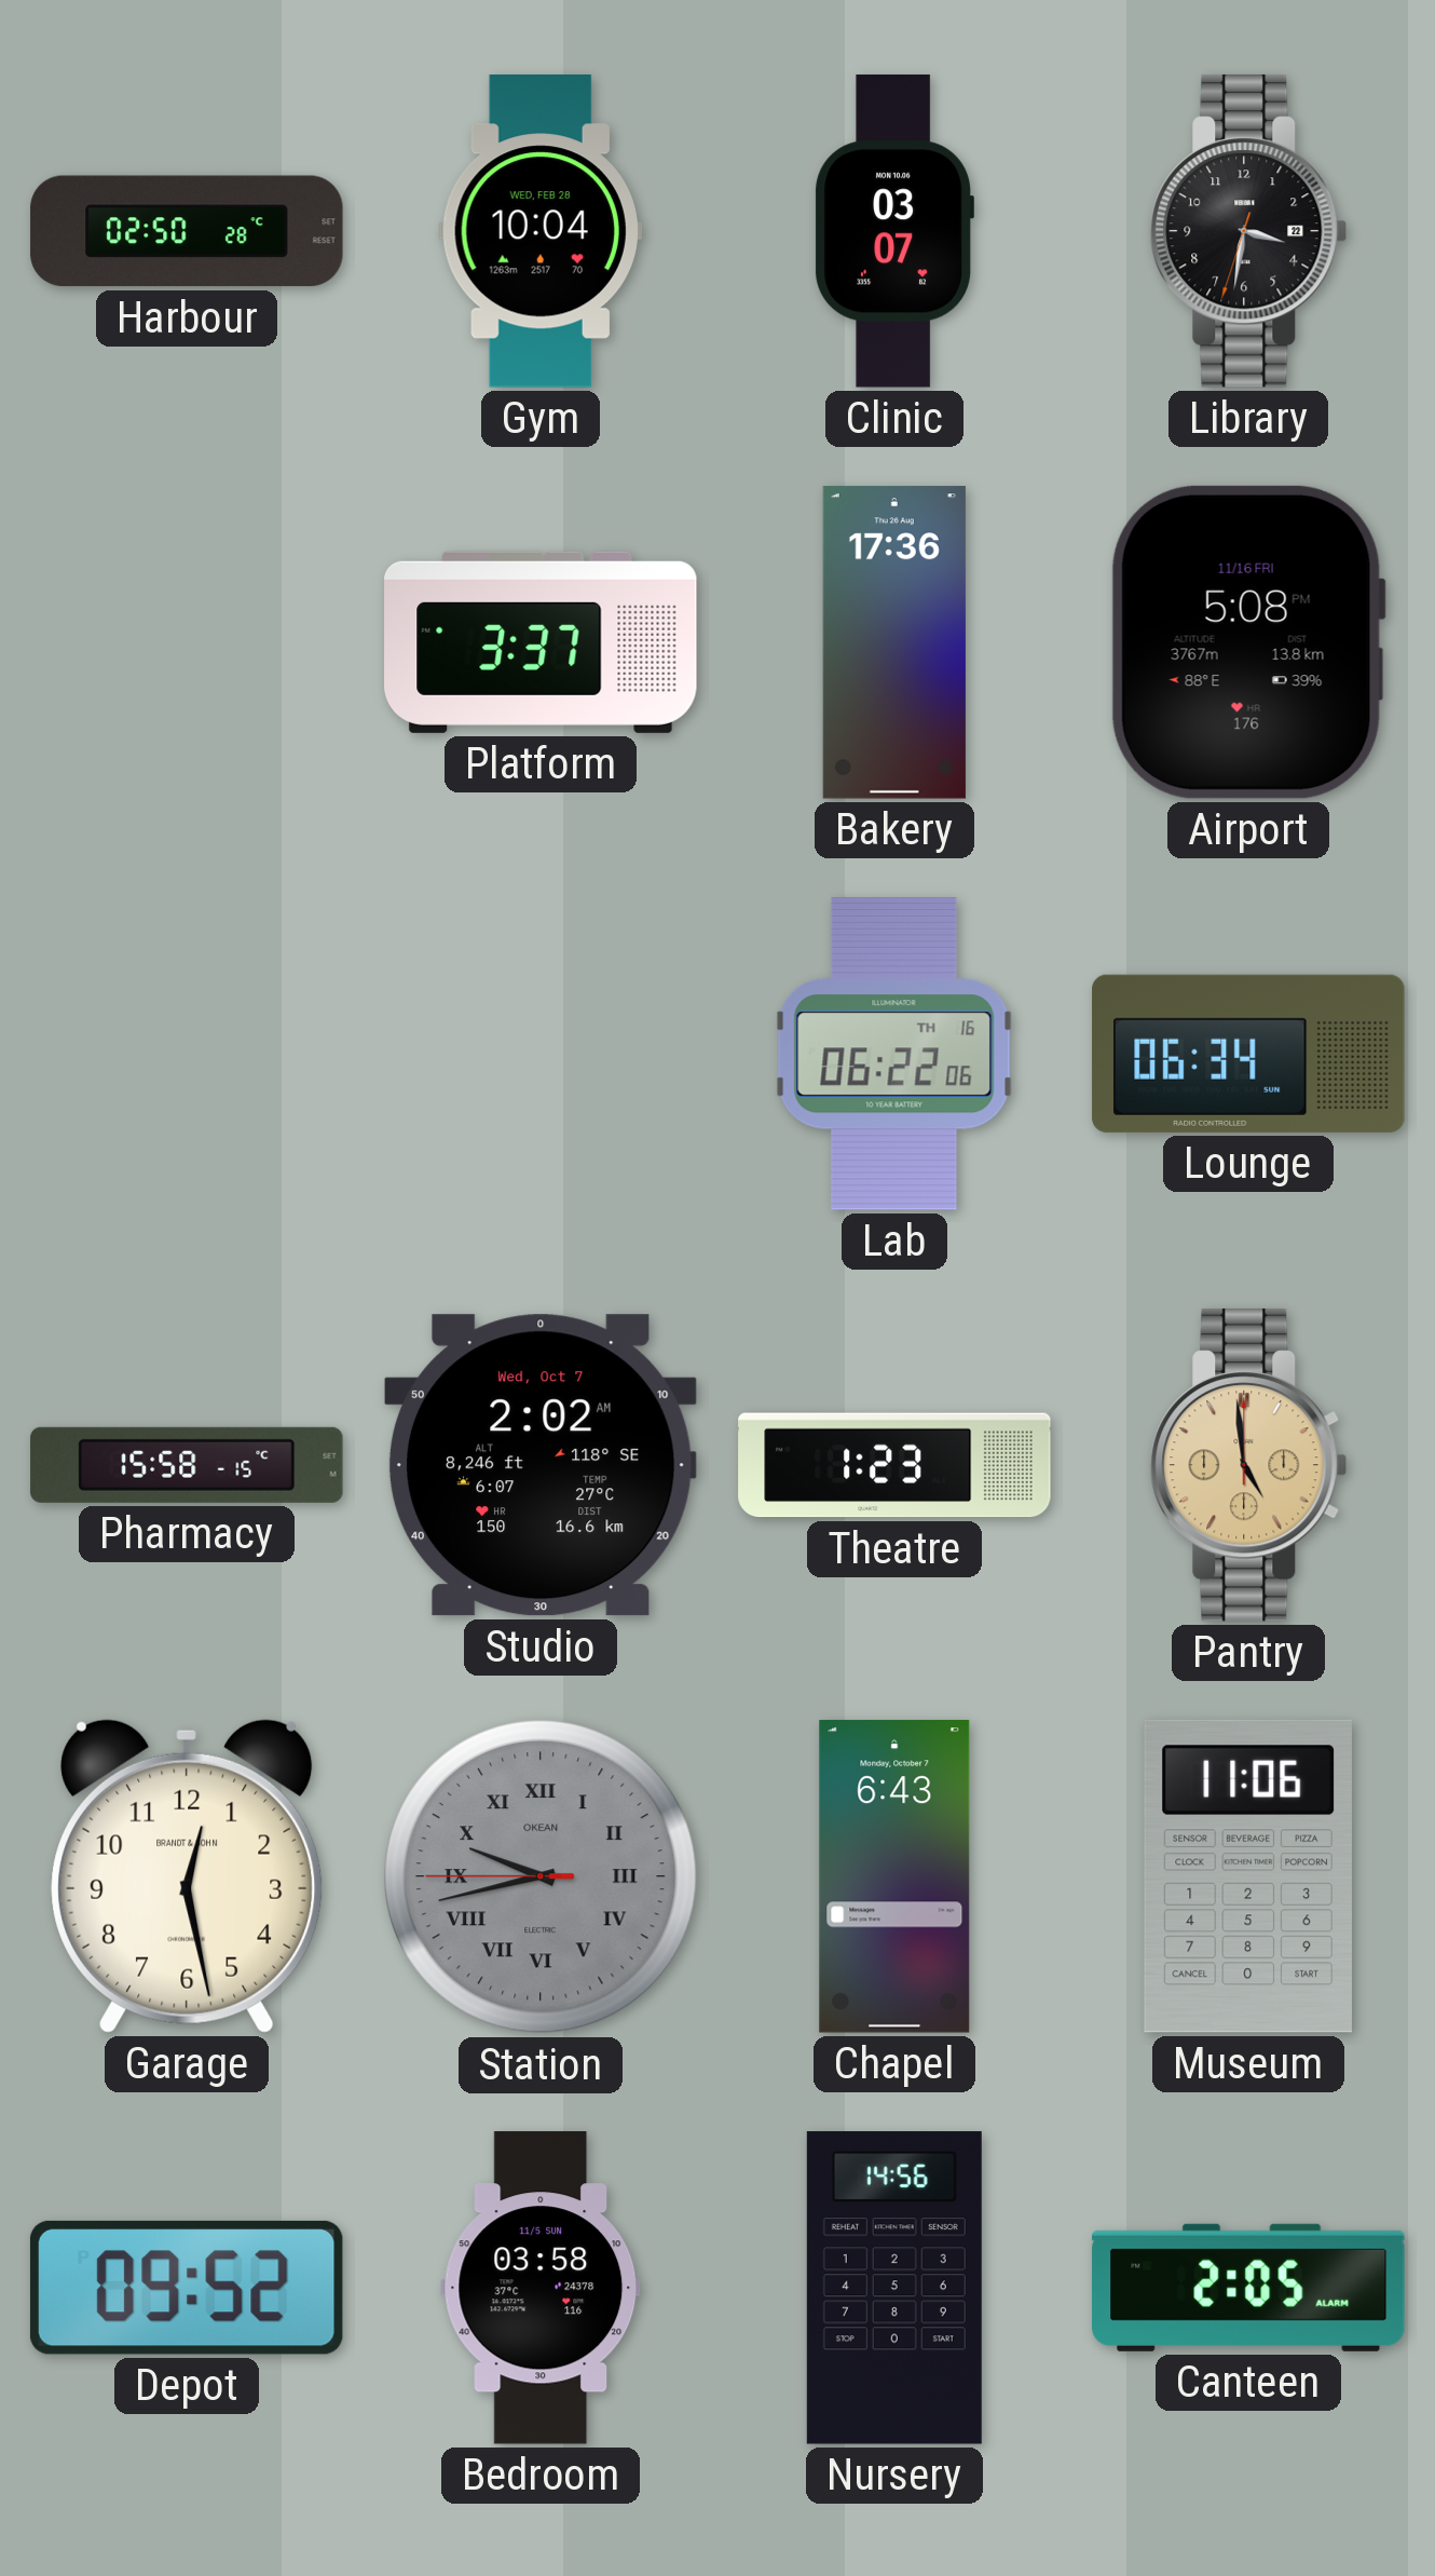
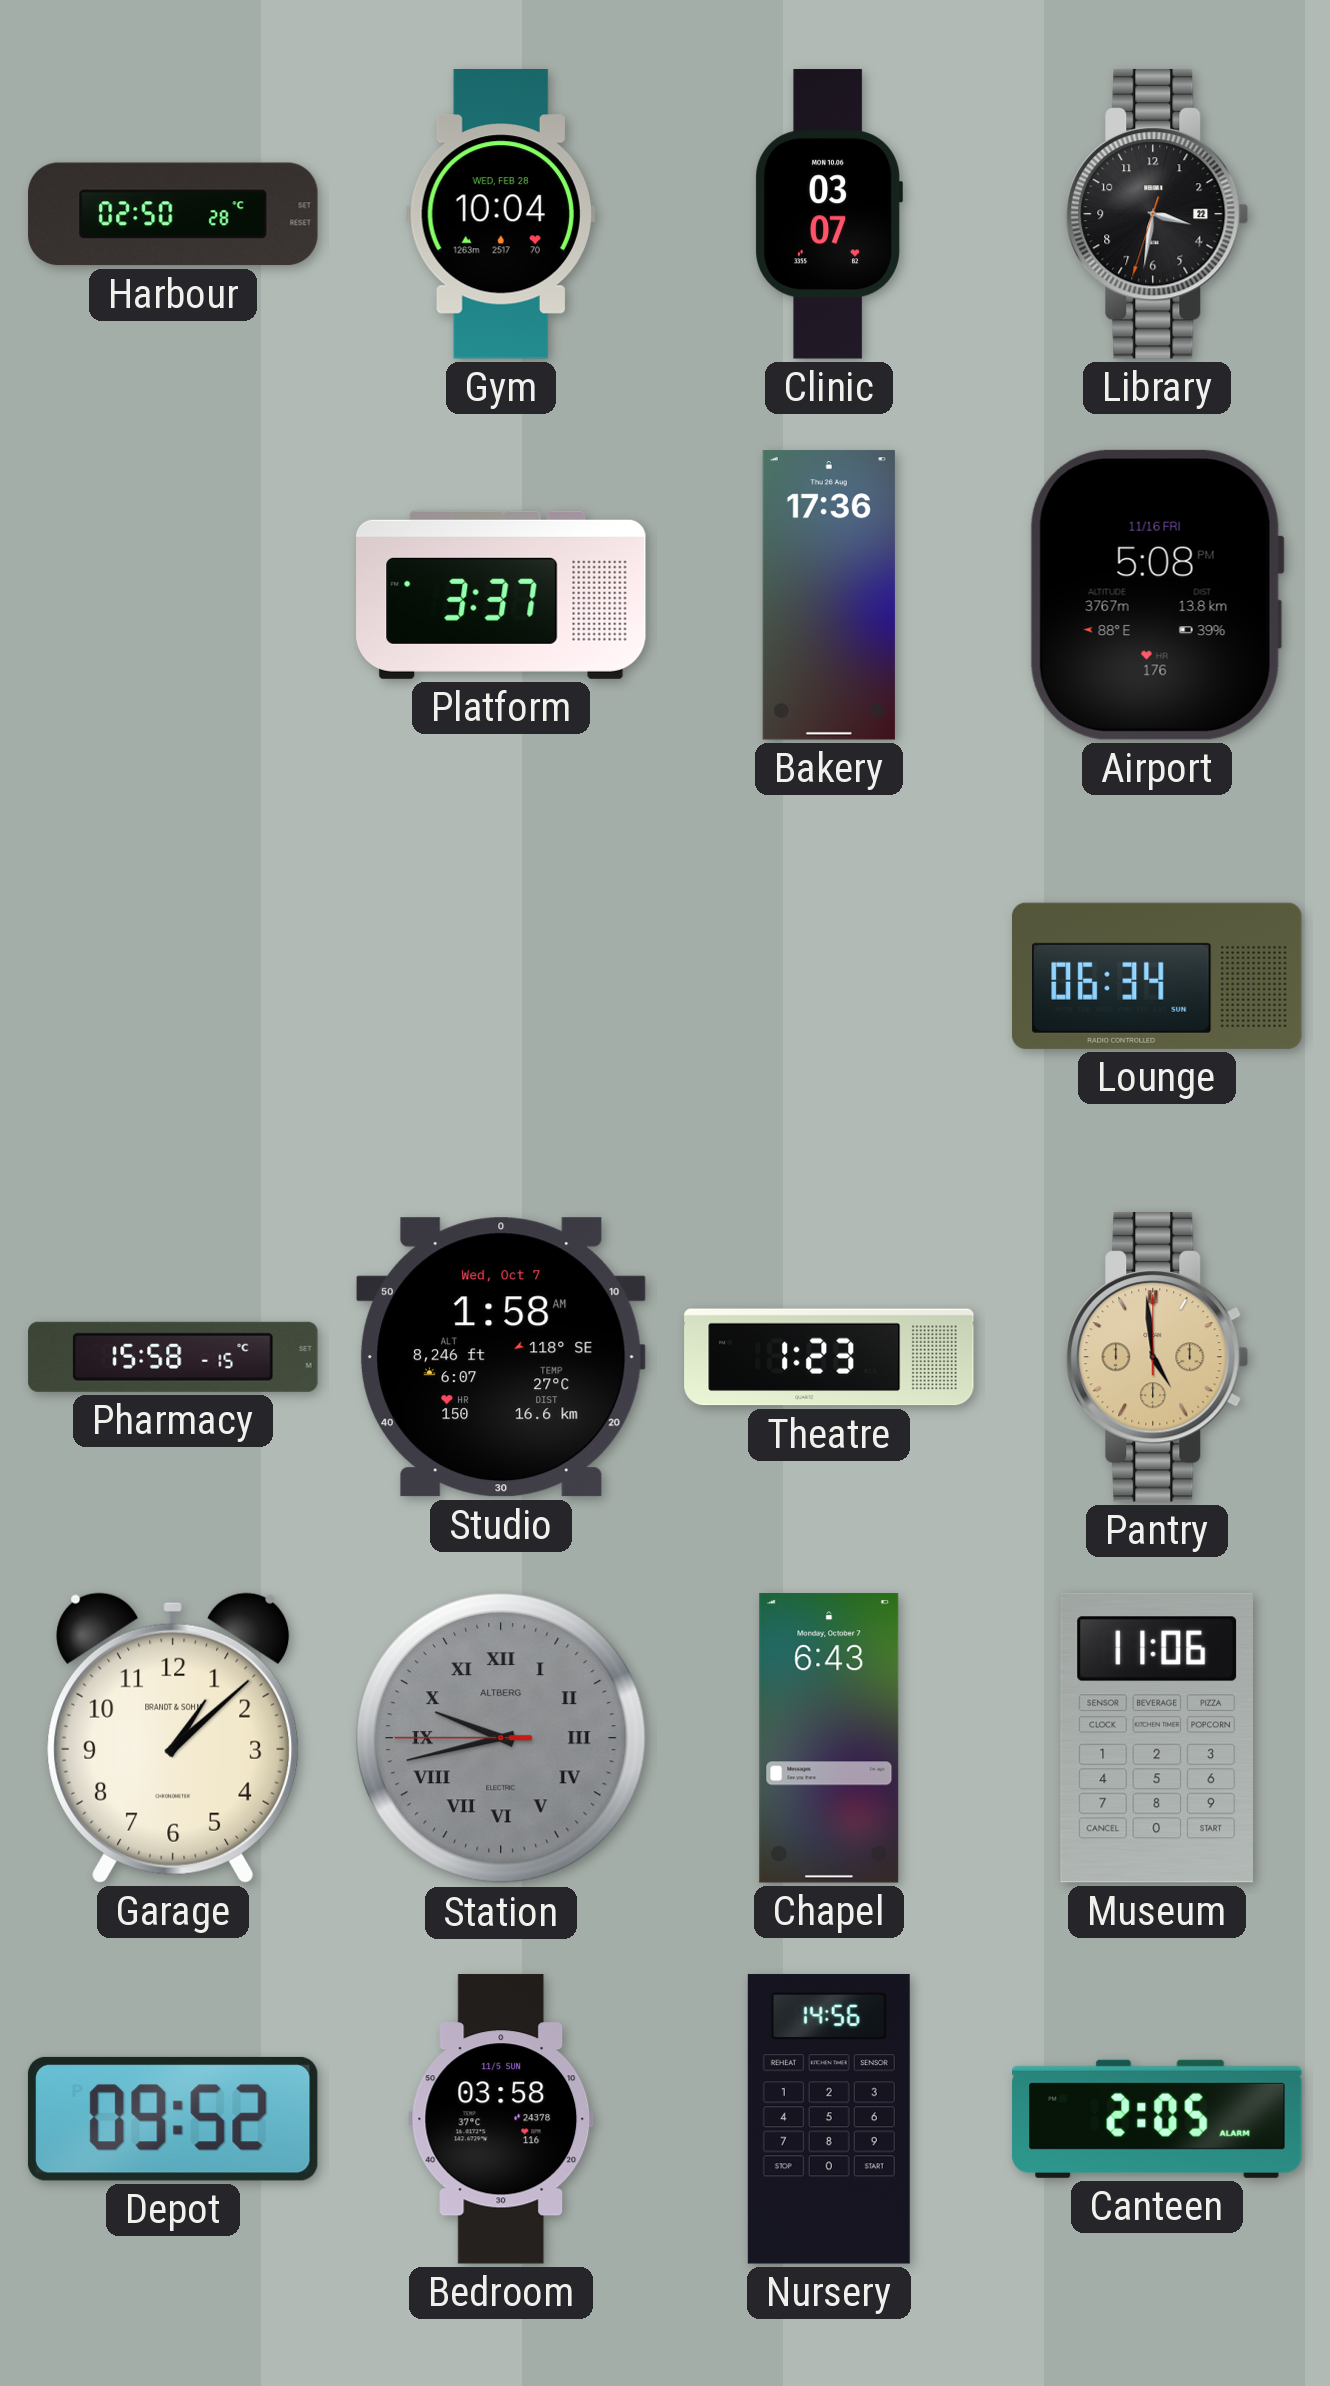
Lab: 06:22 -> none
Studio: 2:02 -> 1:58
Garage: 12:28 -> 1:08
Station brand: OKEAN -> ALTBERG
